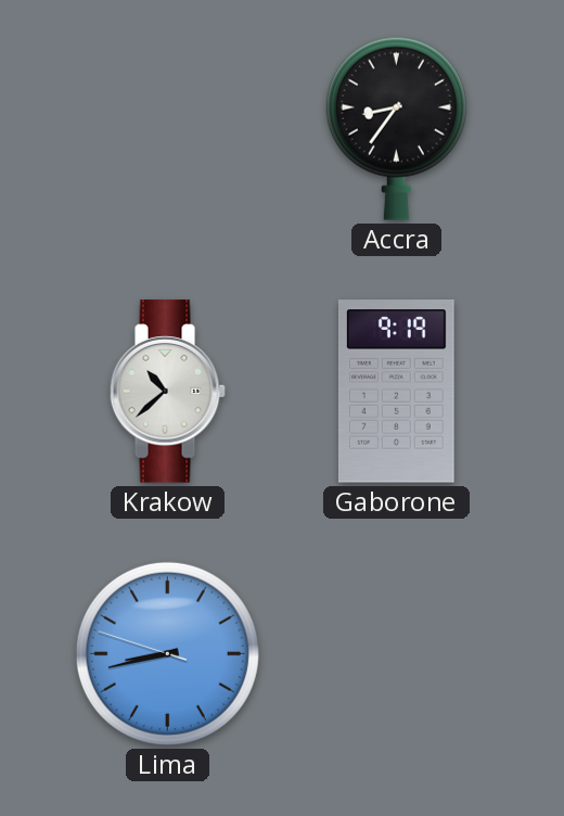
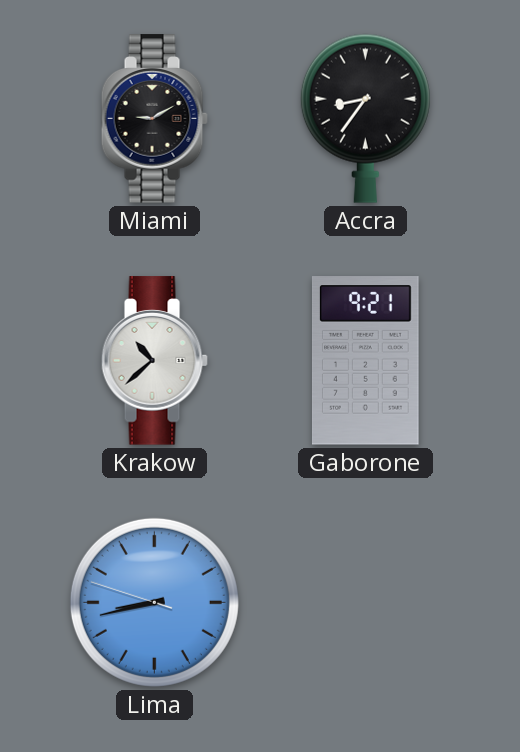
Miami: none -> 9:10
Gaborone: 9:19 -> 9:21
